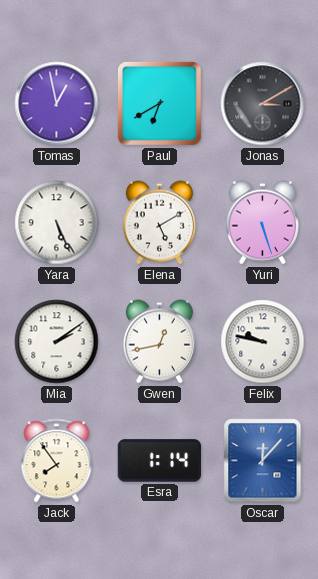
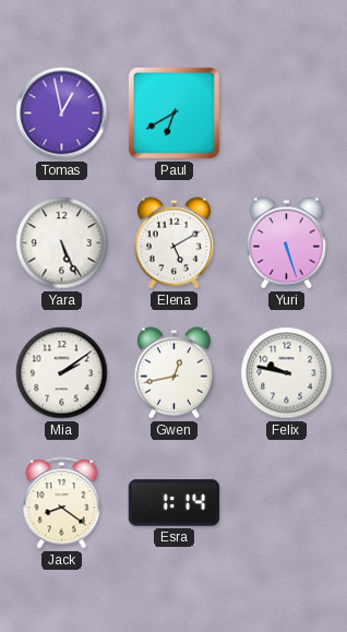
Jonas: 3:10 -> none
Jack: 7:54 -> 8:21
Oscar: 12:07 -> none
